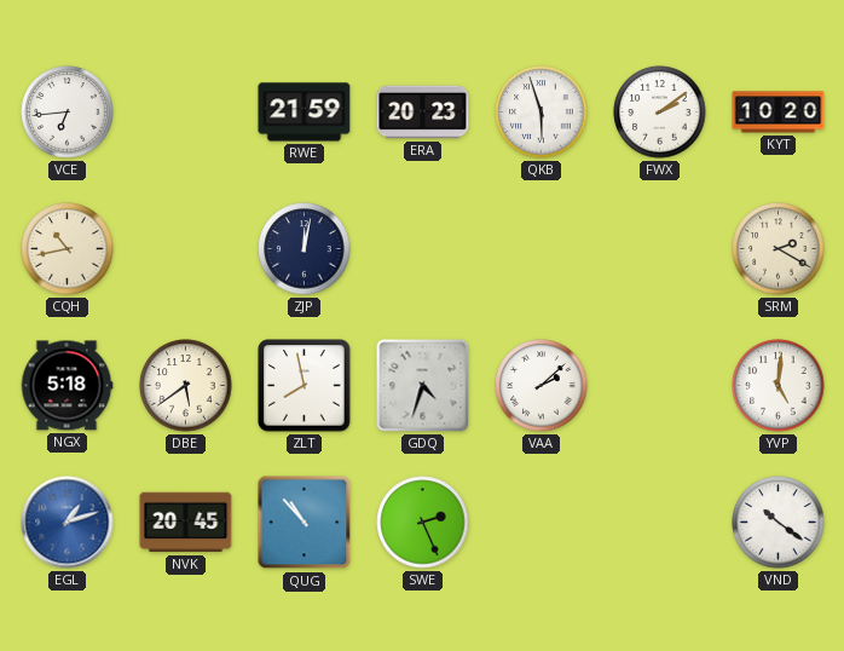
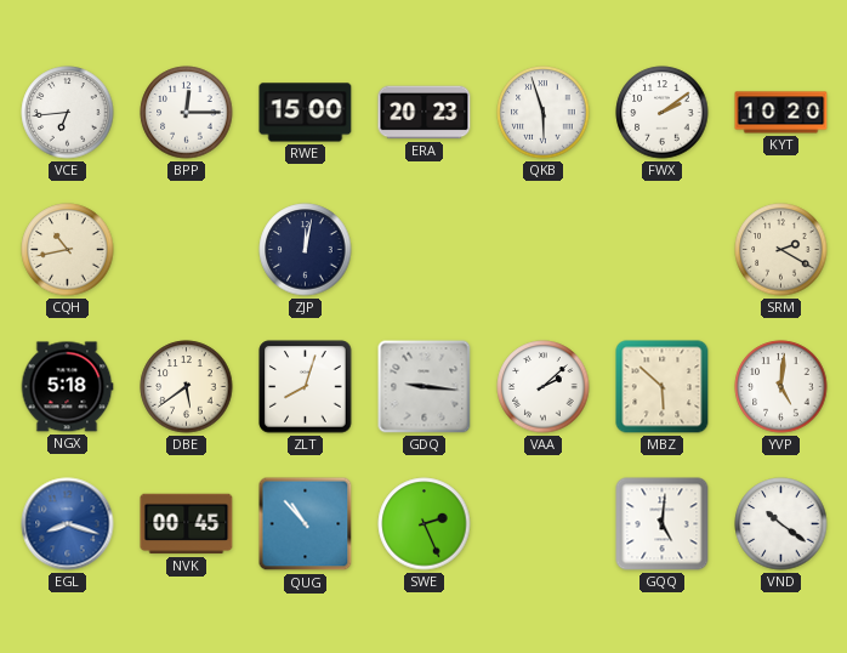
BPP: none -> 12:15
RWE: 21:59 -> 15:00
ZLT: 7:58 -> 8:03
GDQ: 4:33 -> 9:16
MBZ: none -> 5:52
EGL: 1:12 -> 8:18
NVK: 20:45 -> 00:45
GQQ: none -> 5:01
